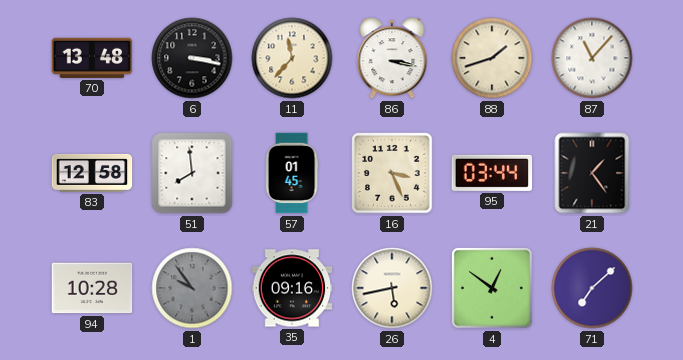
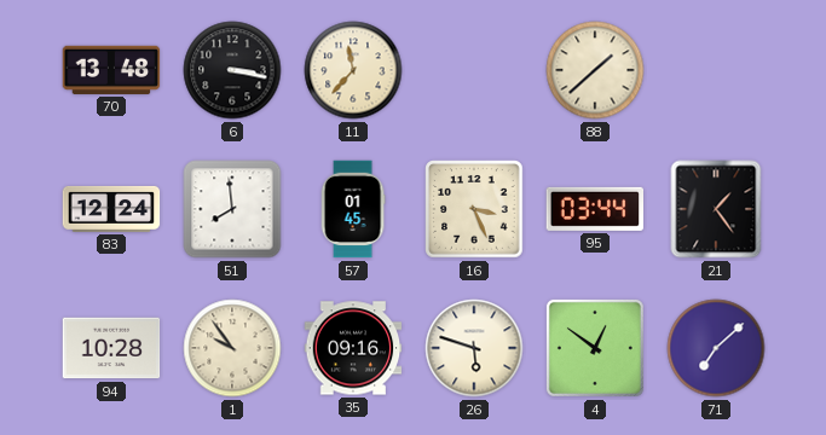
86: 3:17 -> none
88: 1:42 -> 1:38
87: 11:07 -> none
83: 12:58 -> 12:24
1 dial: grey -> cream
26: 5:43 -> 5:48
